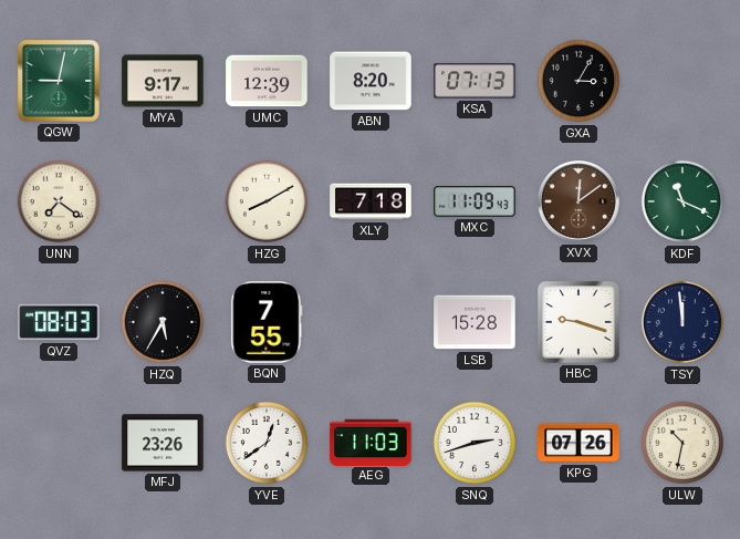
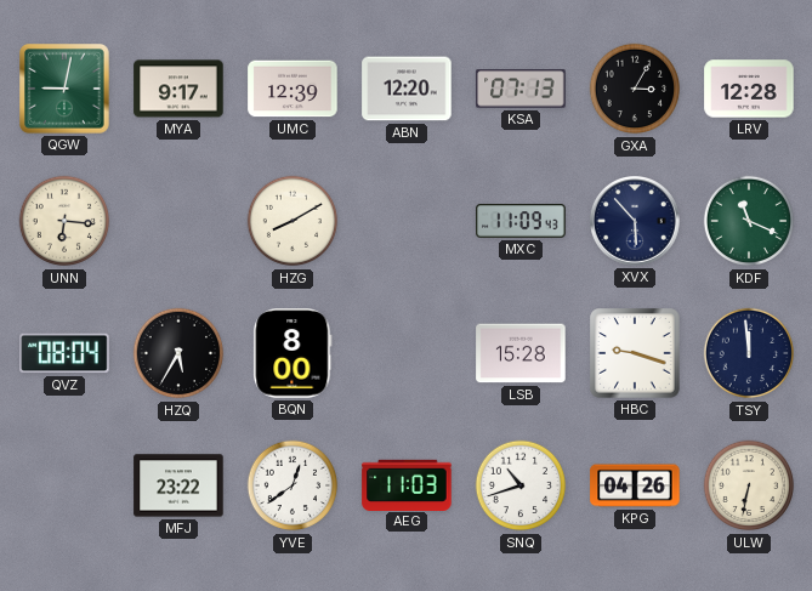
ABN: 8:20 -> 12:20
LRV: none -> 12:28
UNN: 7:21 -> 6:16
XLY: 7:18 -> none
XVX: 12:09 -> 5:53
XVX dial: brown -> navy
QVZ: 08:03 -> 08:04
BQN: 7:55 -> 8:00
MFJ: 23:26 -> 23:22
SNQ: 2:42 -> 10:42
KPG: 07:26 -> 04:26
ULW: 10:32 -> 6:32
